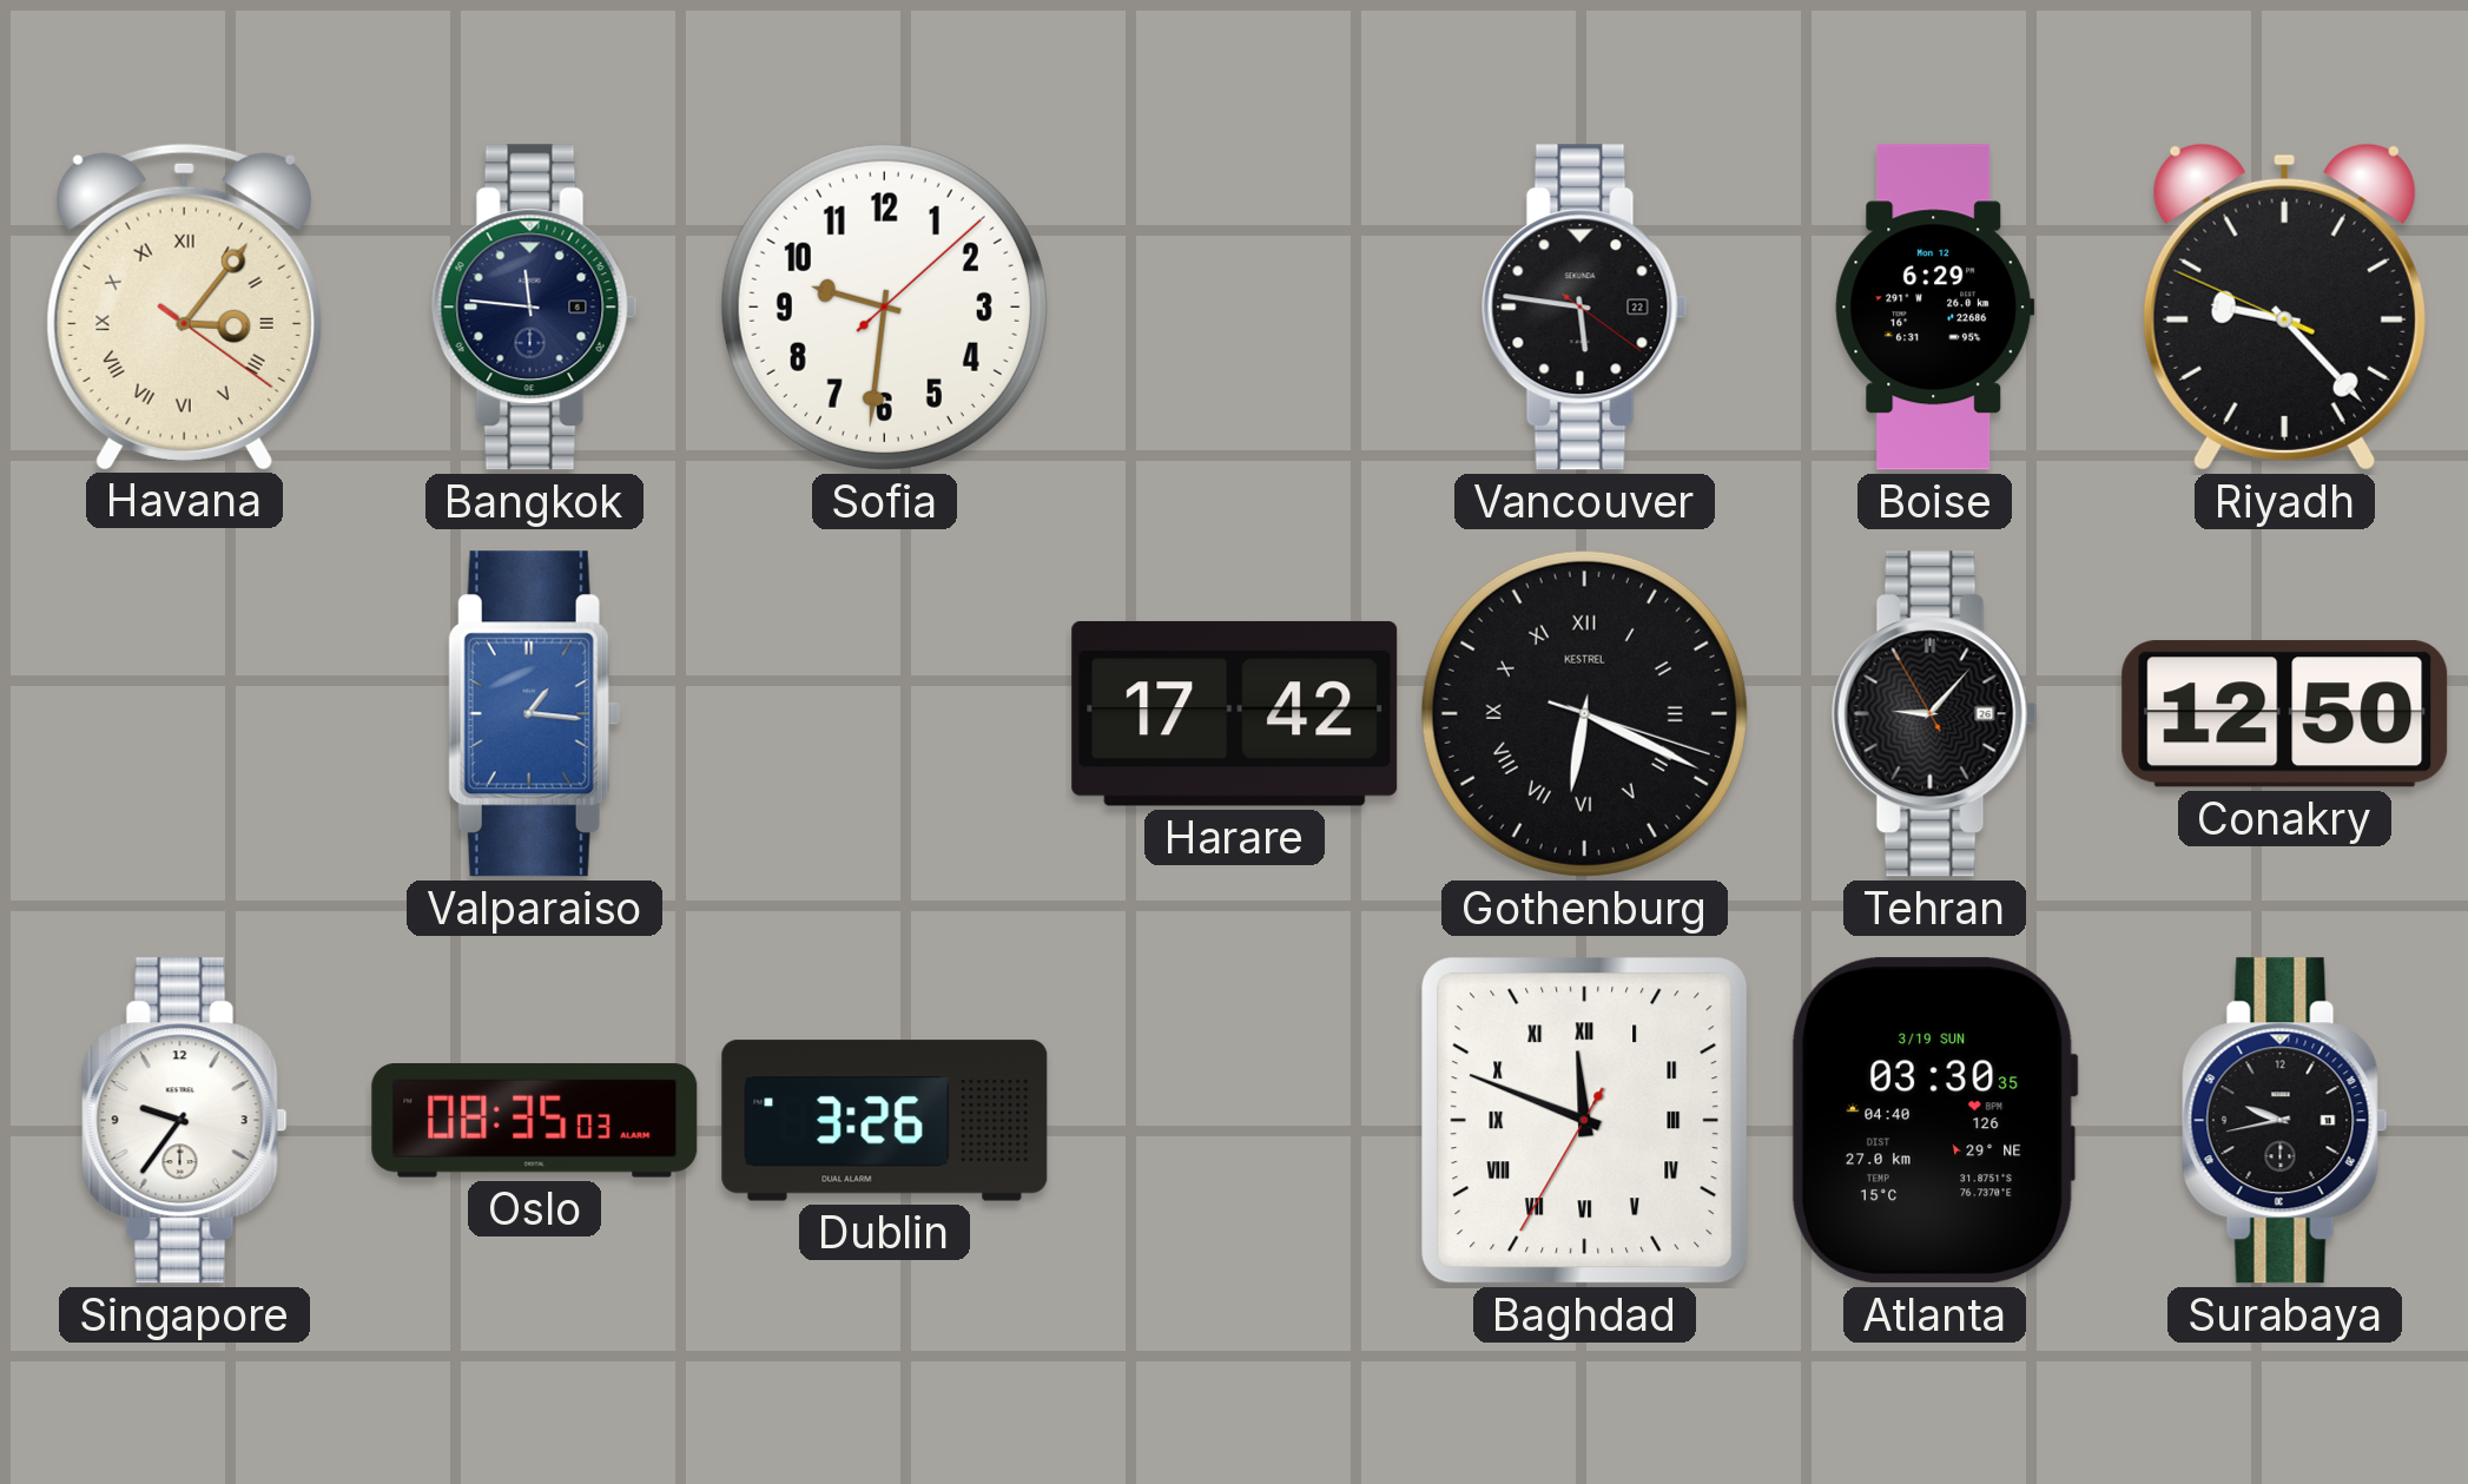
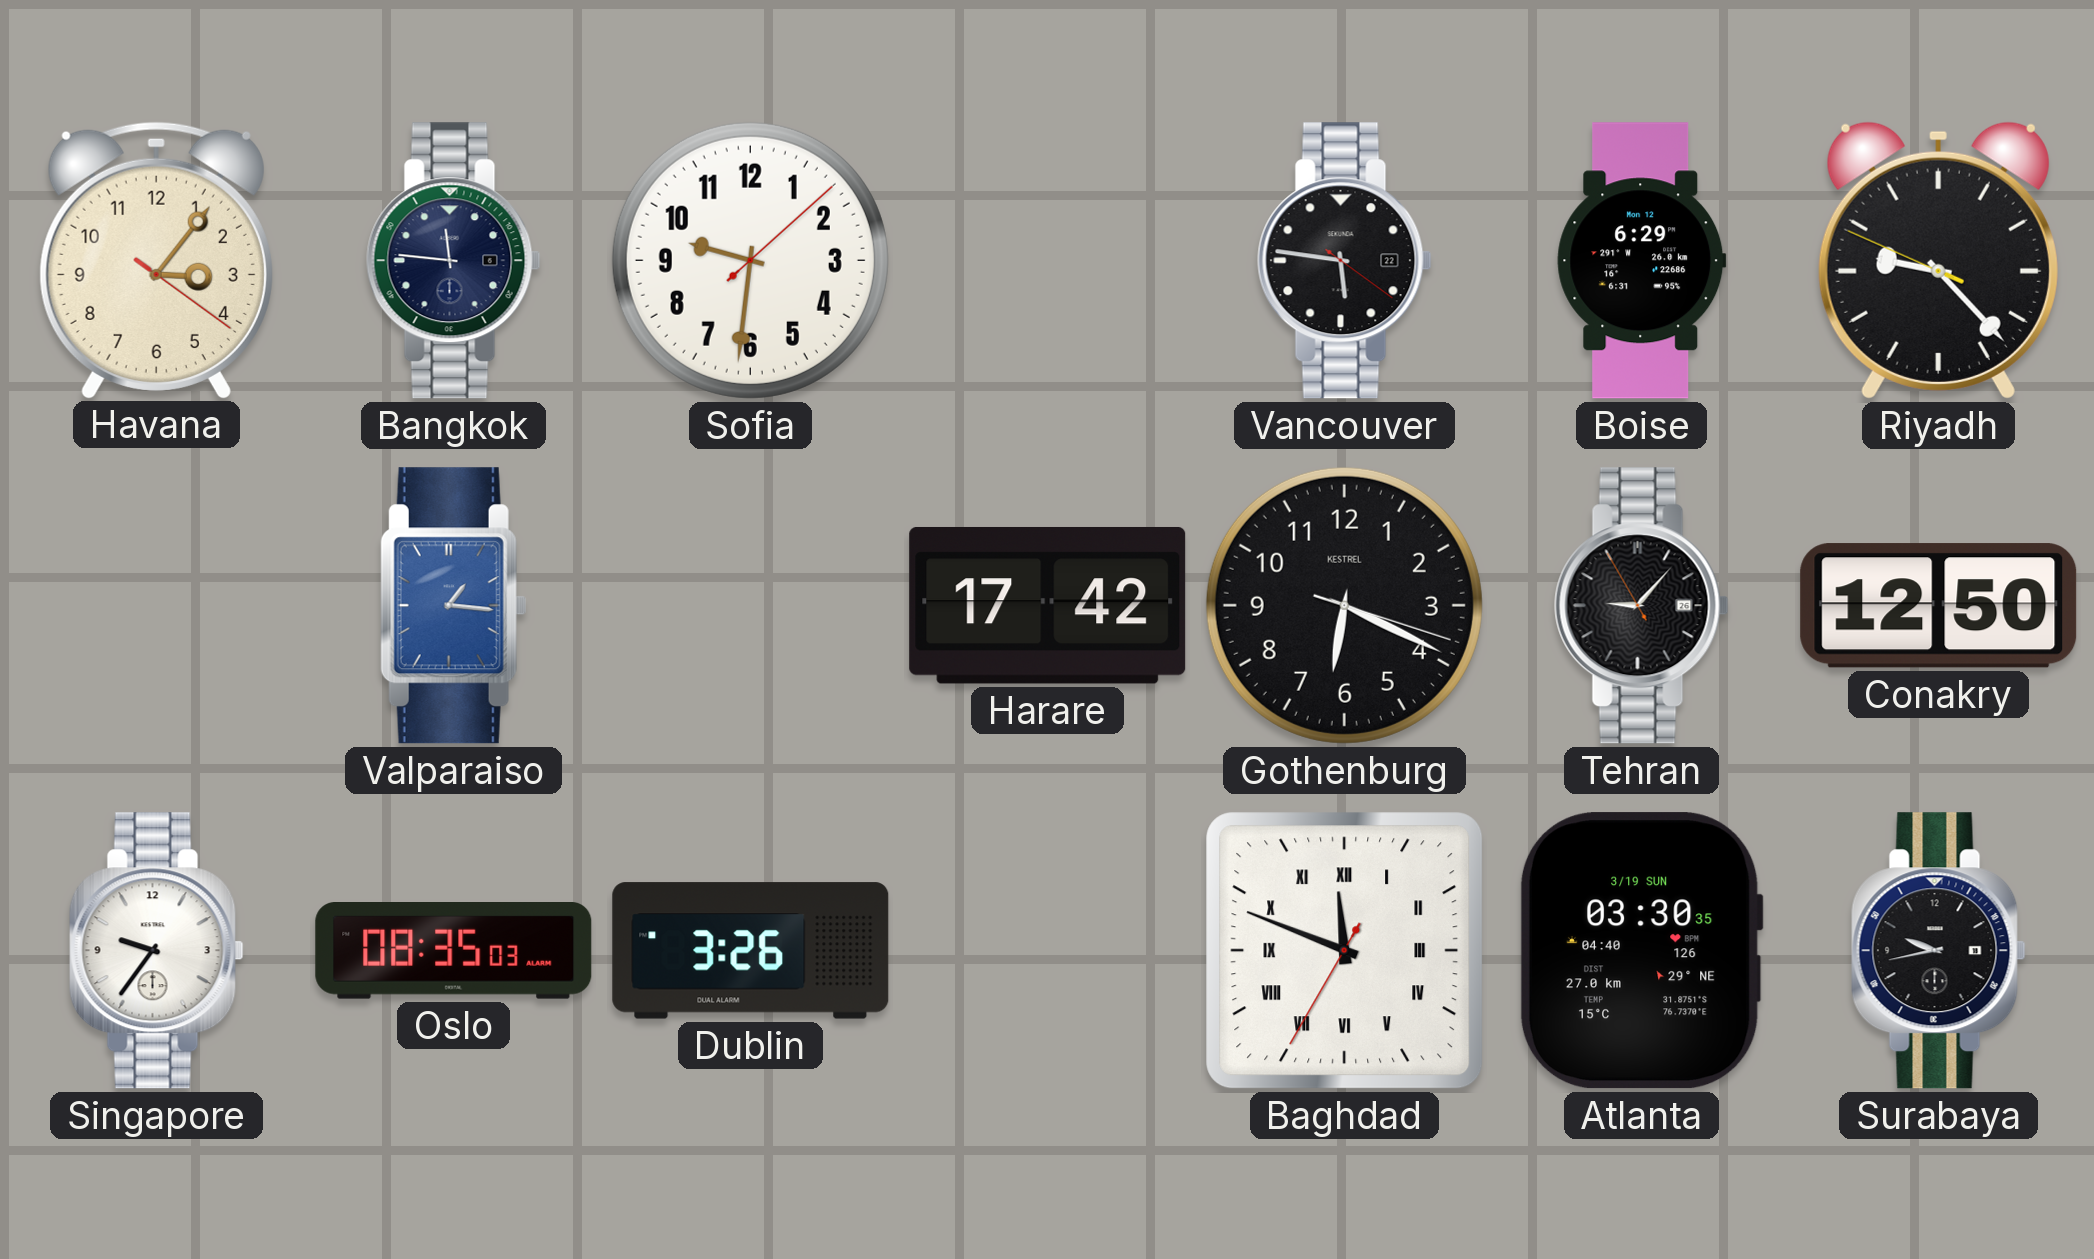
Havana numerals: Roman -> Arabic
Gothenburg numerals: Roman -> Arabic
